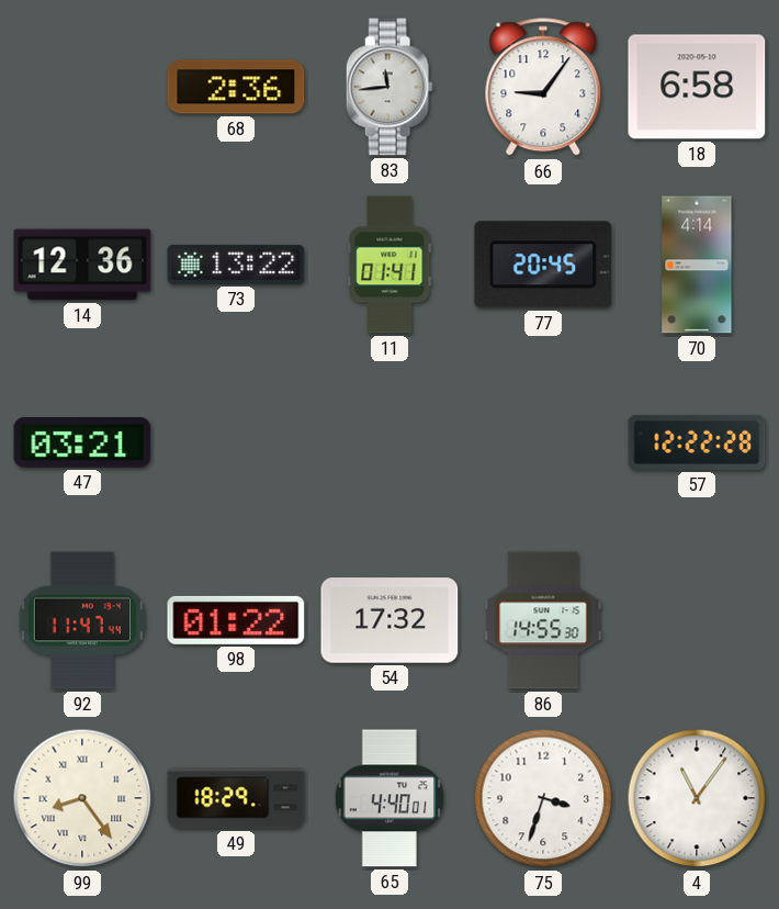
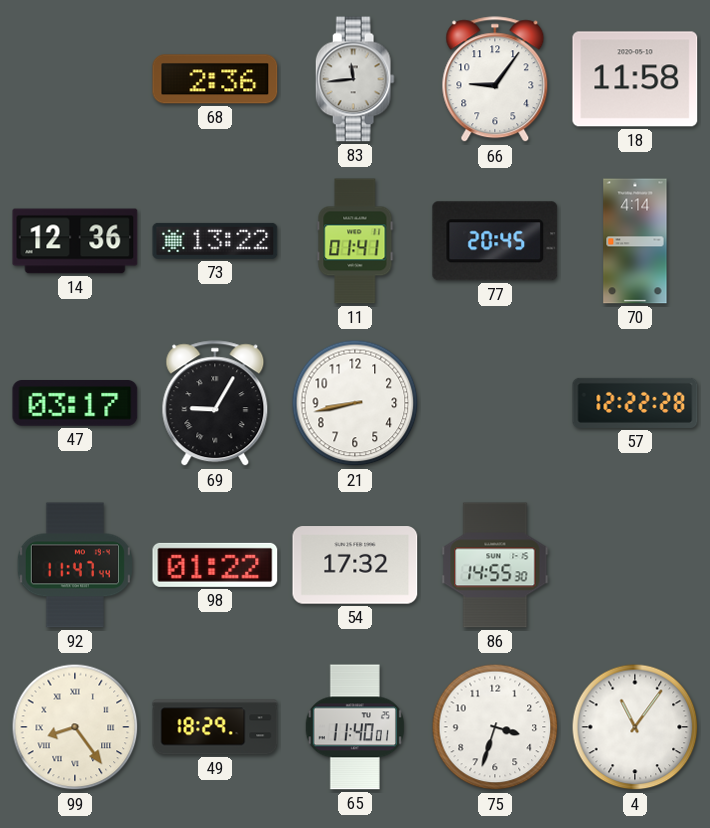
18: 6:58 -> 11:58
47: 03:21 -> 03:17
69: none -> 9:05
21: none -> 8:43
65: 4:40 -> 11:40
